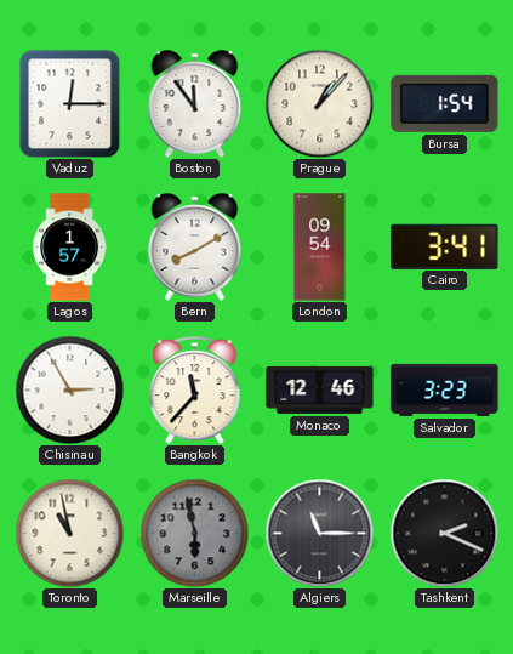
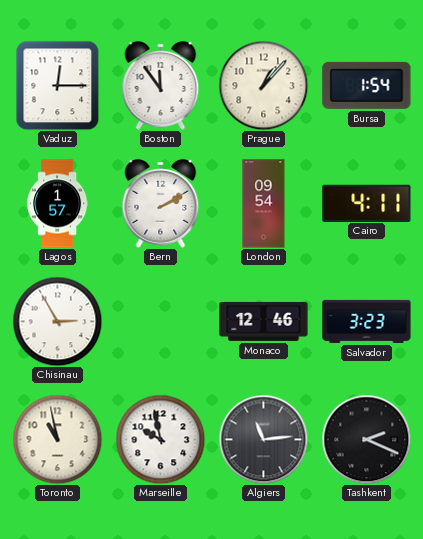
Bern: 8:10 -> 2:10
Cairo: 3:41 -> 4:11
Bangkok: 11:37 -> none
Marseille: 5:58 -> 9:58
Marseille dial: grey -> white
Algiers: 11:15 -> 11:14
